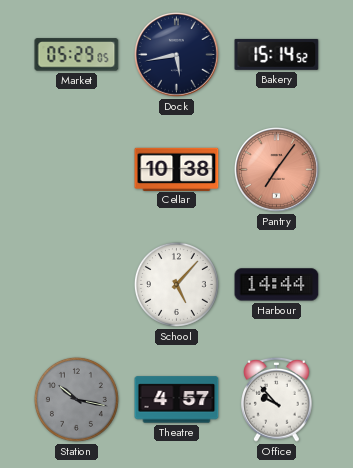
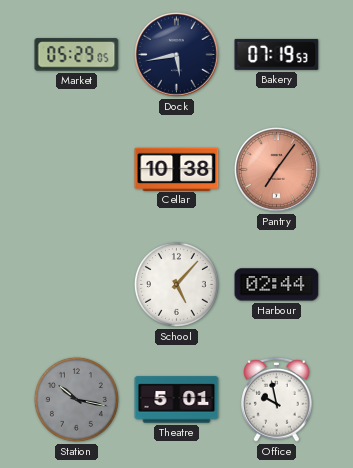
Bakery: 15:14 -> 07:19
Harbour: 14:44 -> 02:44
Theatre: 4:57 -> 5:01
Office: 9:53 -> 9:58
